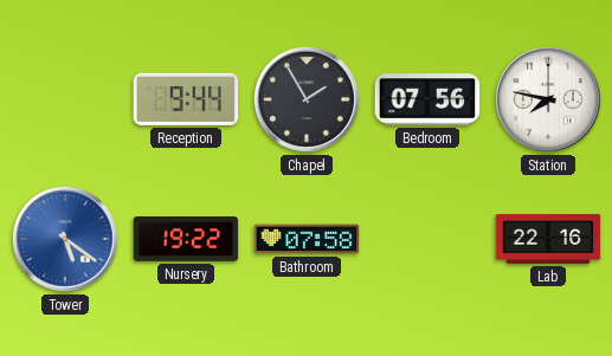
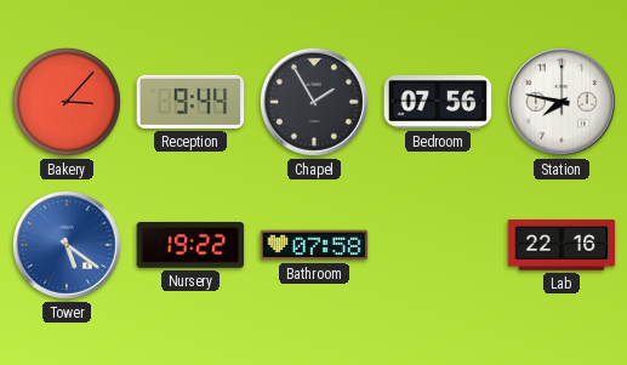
Bakery: none -> 3:07
